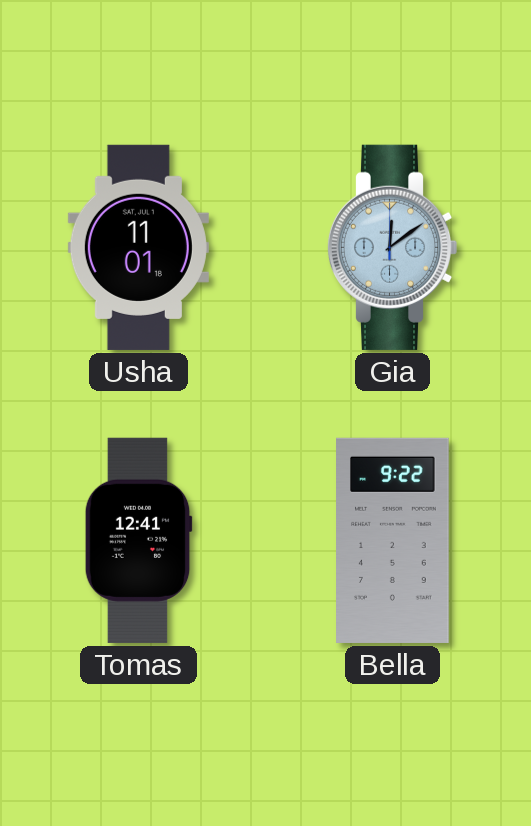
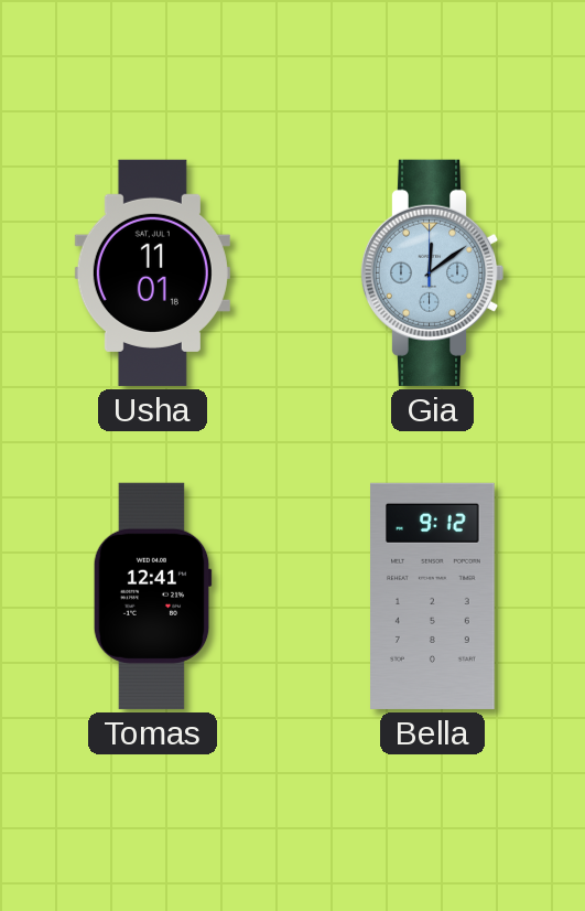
Bella: 9:22 -> 9:12
